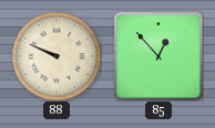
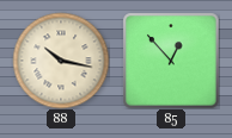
88: 9:49 -> 10:17
